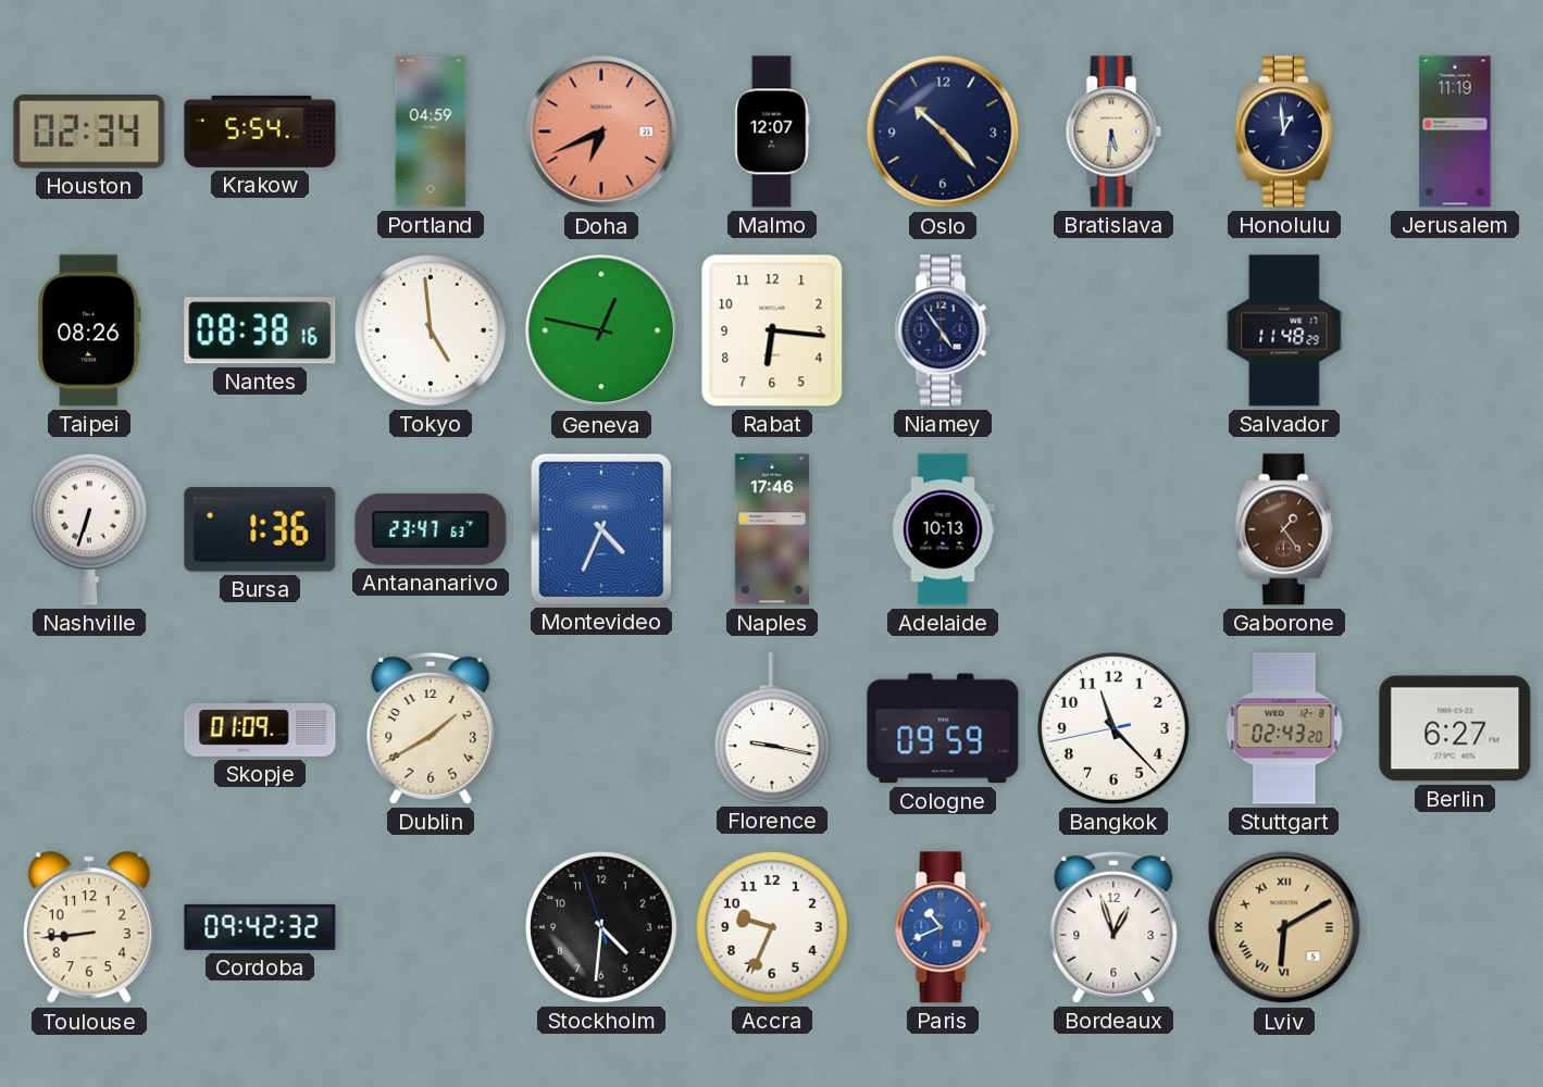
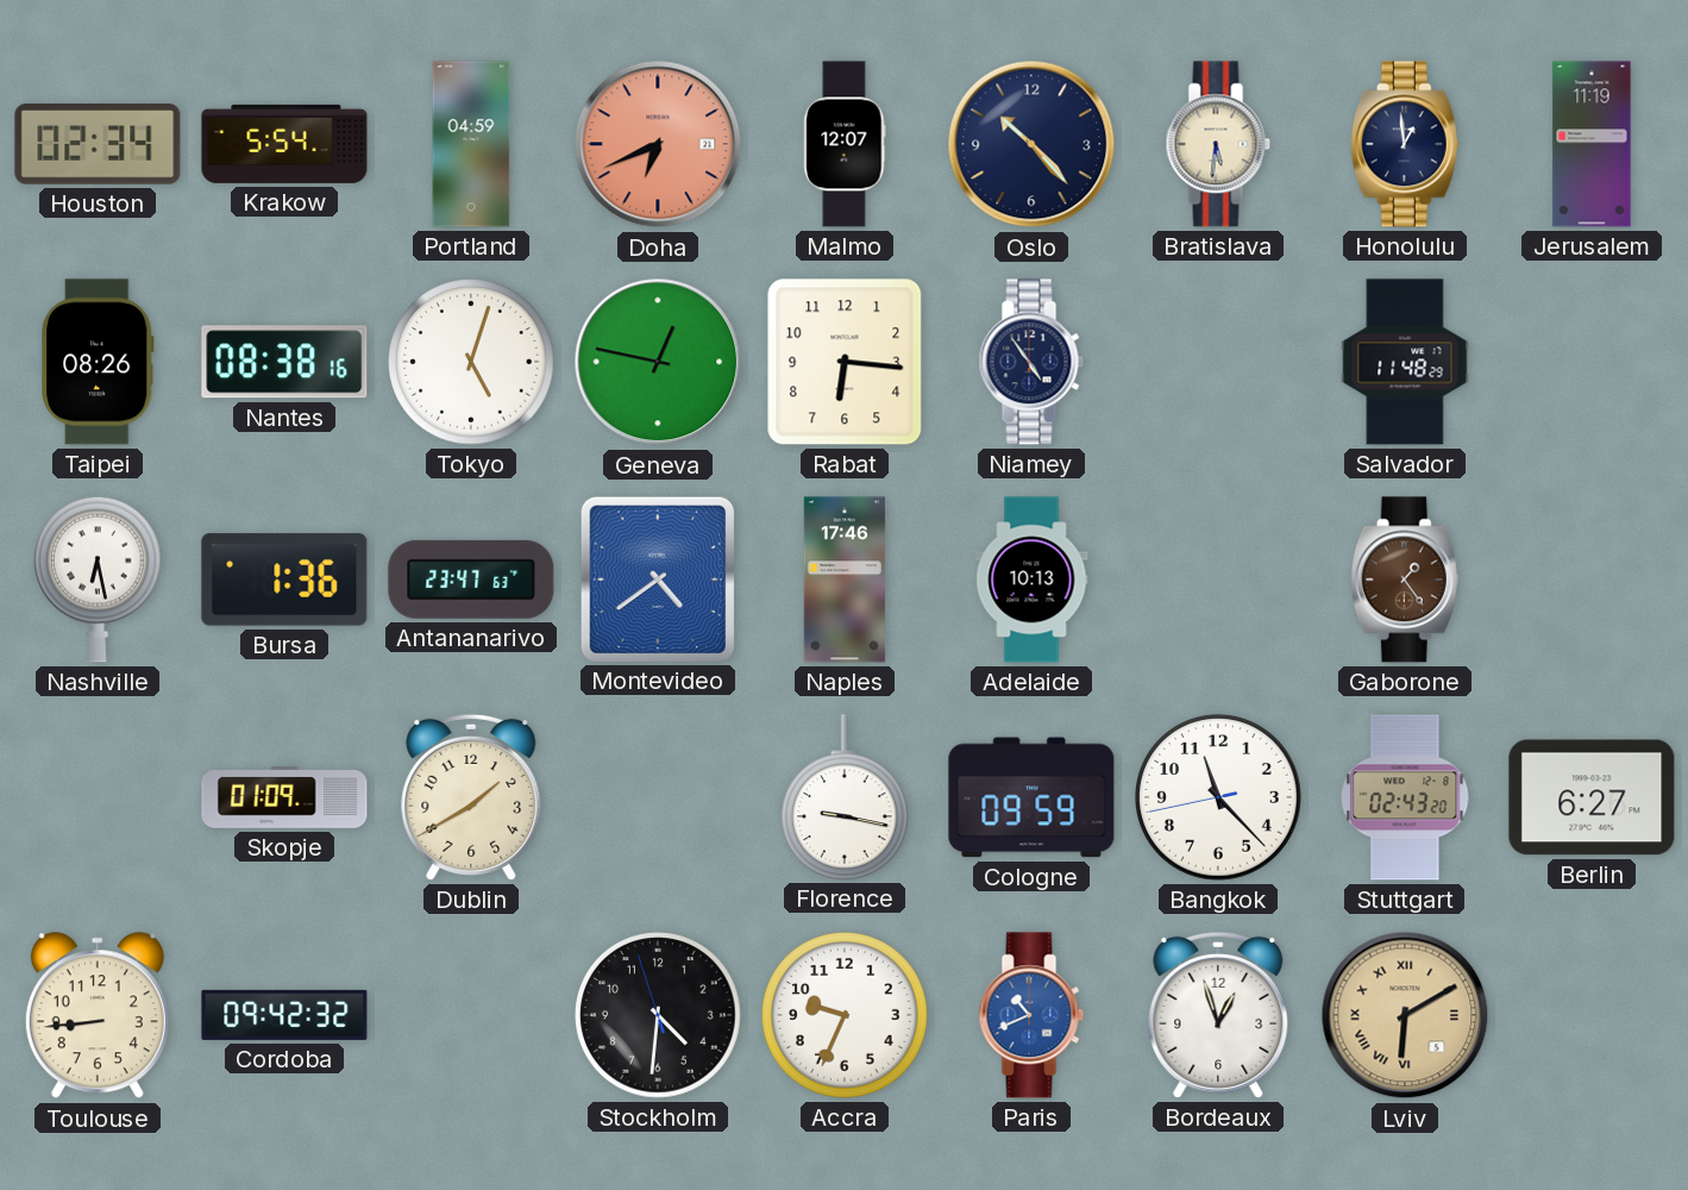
Tokyo: 4:59 -> 5:03
Nashville: 6:33 -> 6:28
Montevideo: 4:34 -> 4:39
